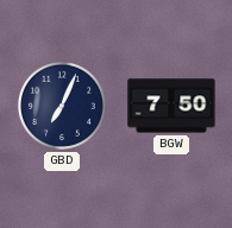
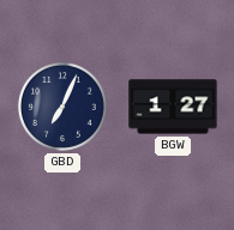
BGW: 7:50 -> 1:27
